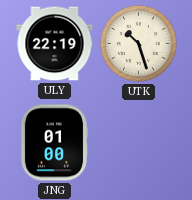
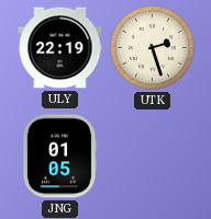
UTK: 10:27 -> 2:27
JNG: 01:00 -> 01:05
